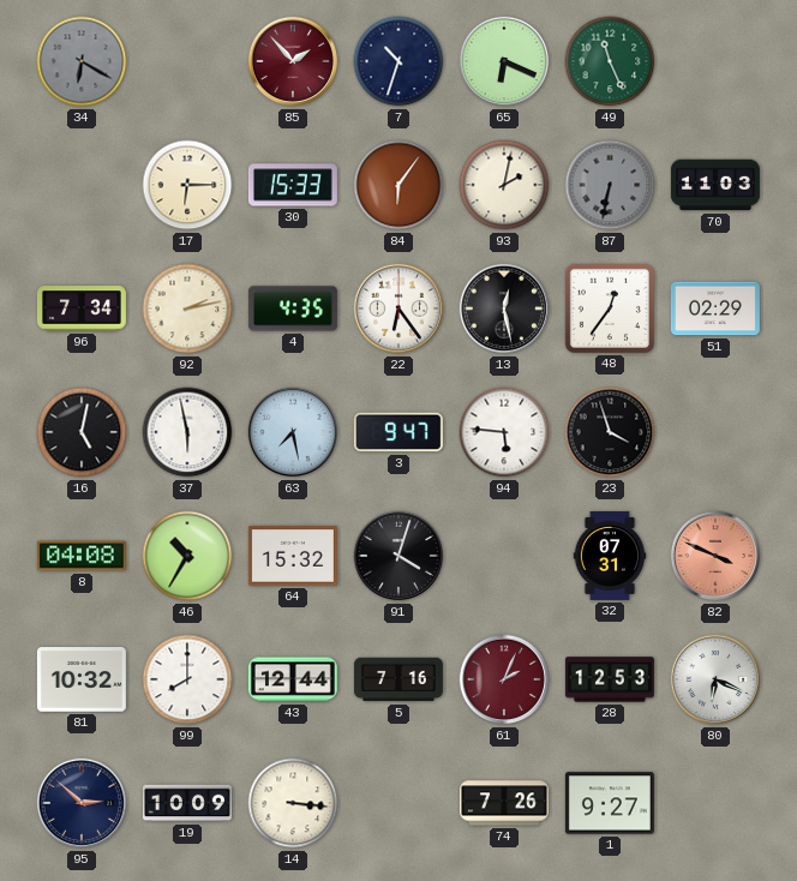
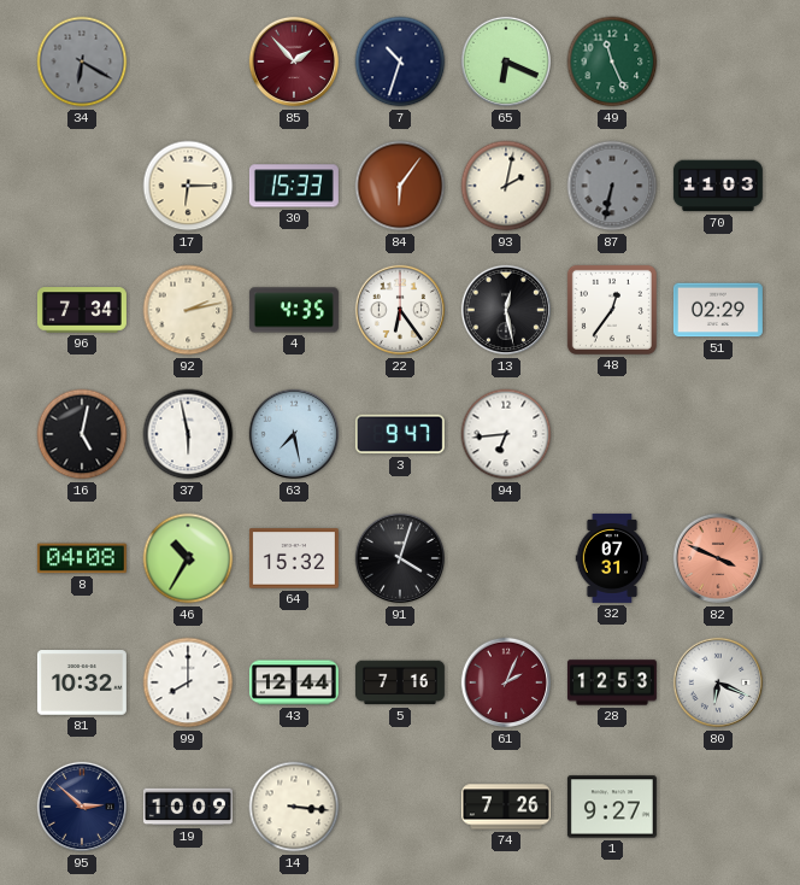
94: 5:46 -> 6:44
23: 3:57 -> none
